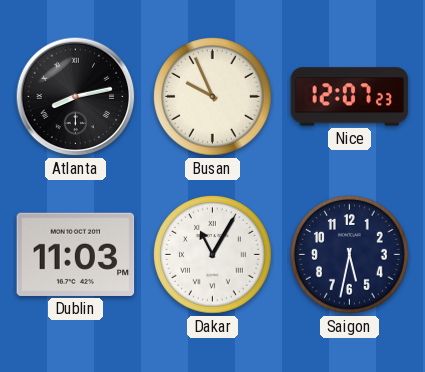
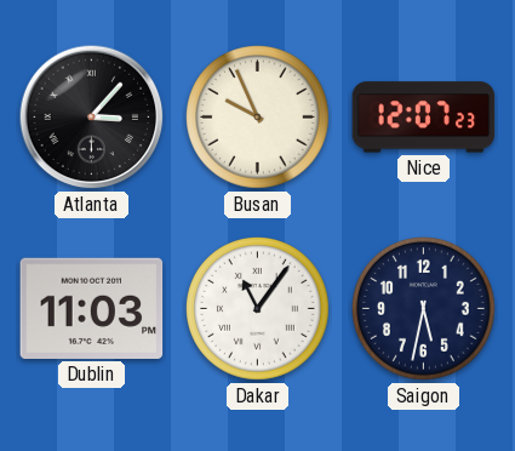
Atlanta: 8:13 -> 3:07
Dakar: 11:05 -> 11:06
